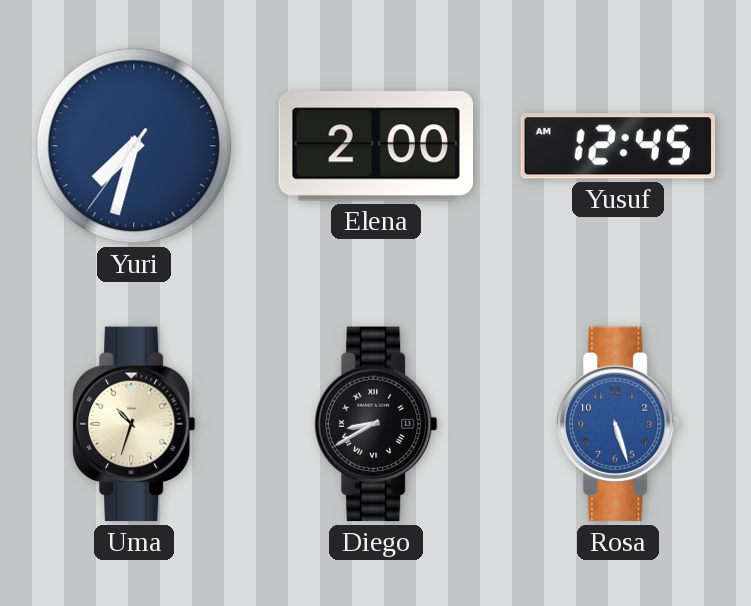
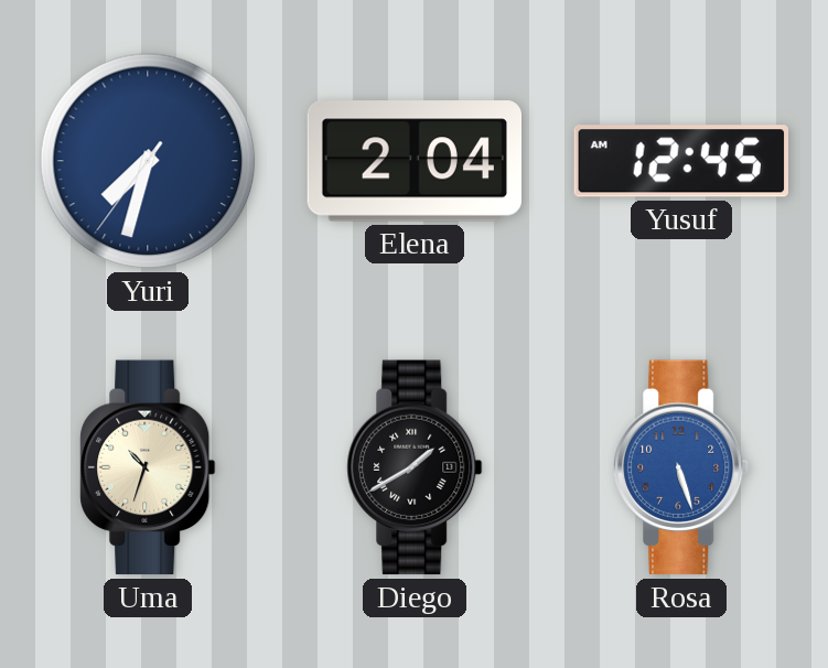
Elena: 2:00 -> 2:04
Diego: 8:40 -> 1:40
